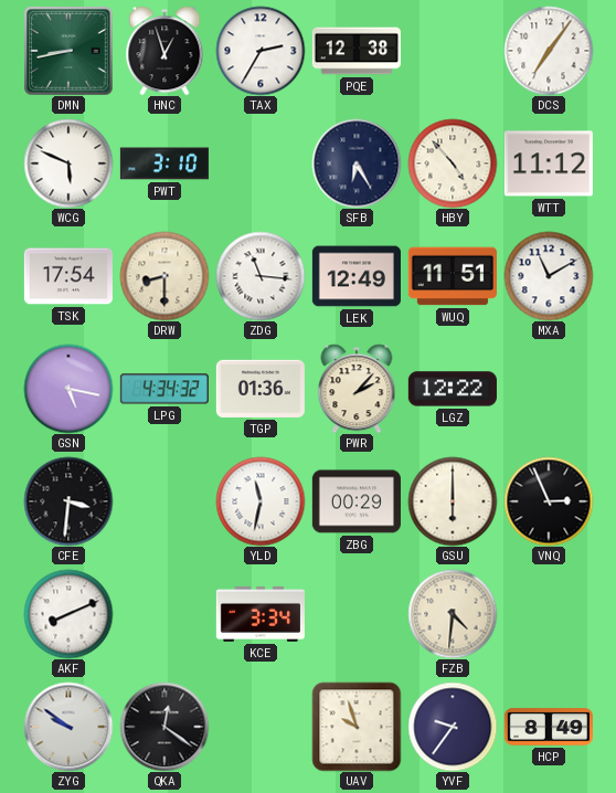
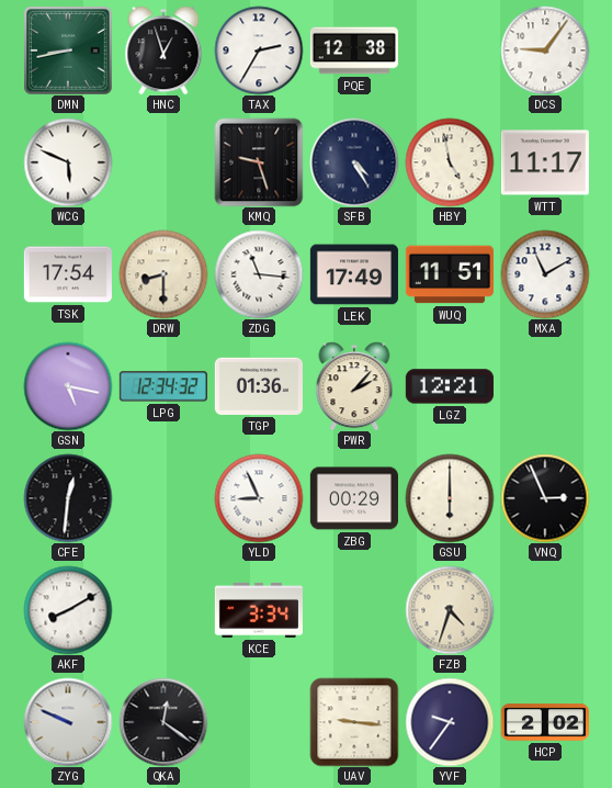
DCS: 7:06 -> 9:06
PWT: 3:10 -> none
KMQ: none -> 9:27
SFB: 6:25 -> 4:25
HBY: 4:53 -> 4:58
WTT: 11:12 -> 11:17
LEK: 12:49 -> 17:49
LPG: 4:34 -> 12:34
LGZ: 12:22 -> 12:21
CFE: 3:31 -> 12:31
YLD: 11:32 -> 8:56
AKF: 8:11 -> 8:10
FZB: 4:31 -> 4:33
ZYG: 9:51 -> 9:49
UAV: 9:57 -> 9:16
HCP: 8:49 -> 2:02
